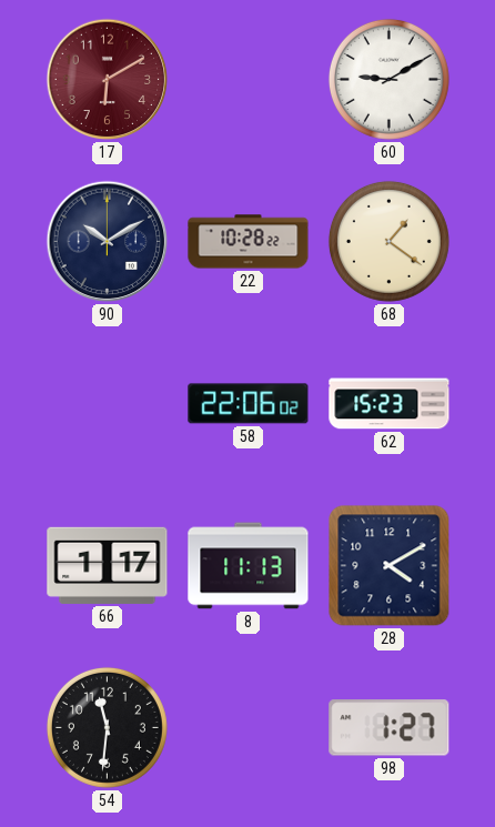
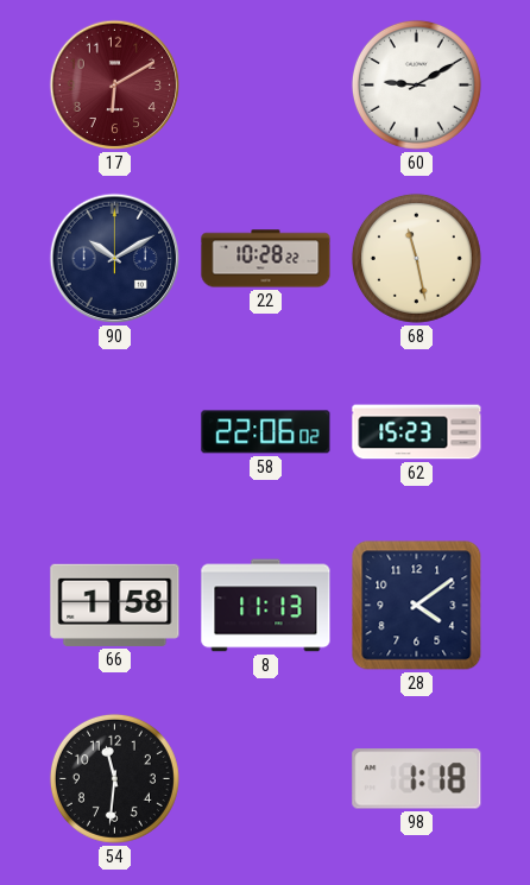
68: 1:21 -> 11:28
66: 1:17 -> 1:58
28: 4:10 -> 4:09
98: 1:27 -> 1:18
